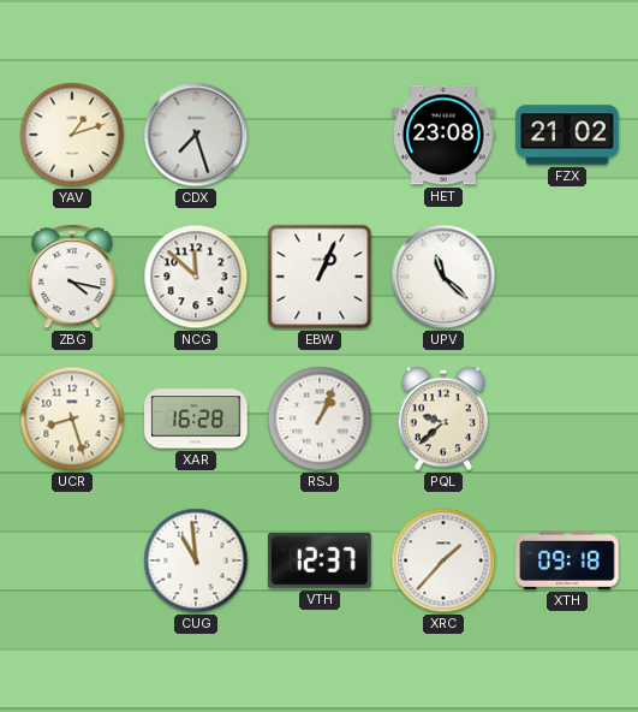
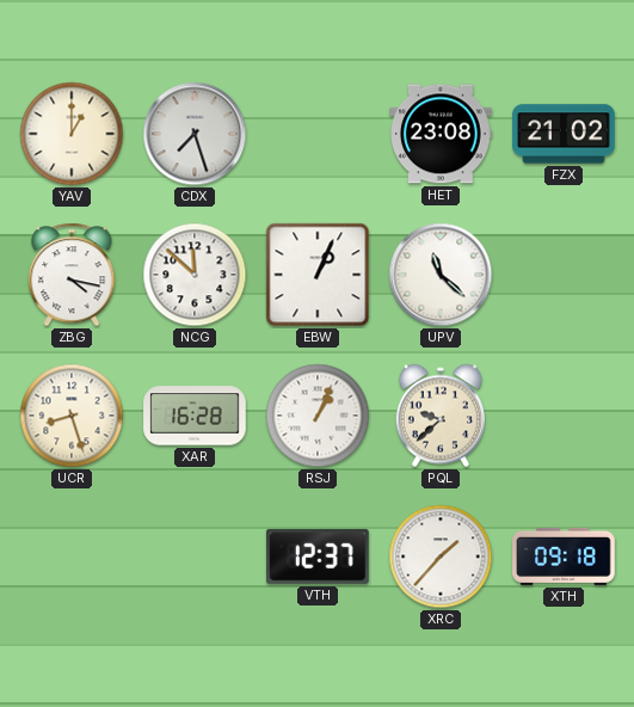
YAV: 1:12 -> 1:00
CUG: 10:59 -> none
